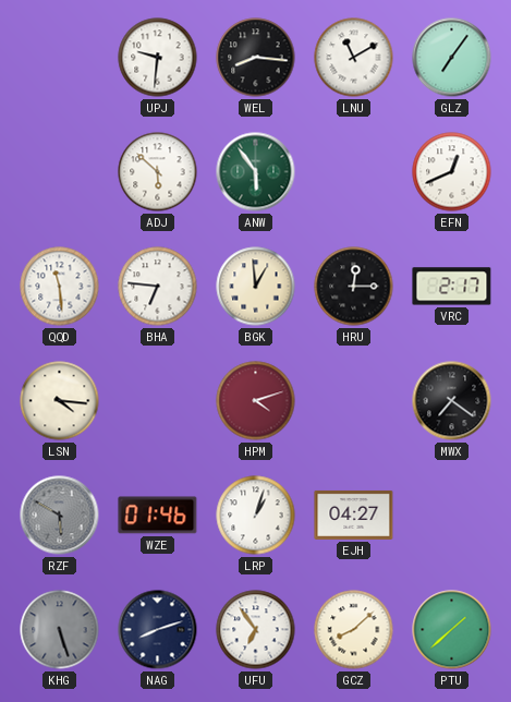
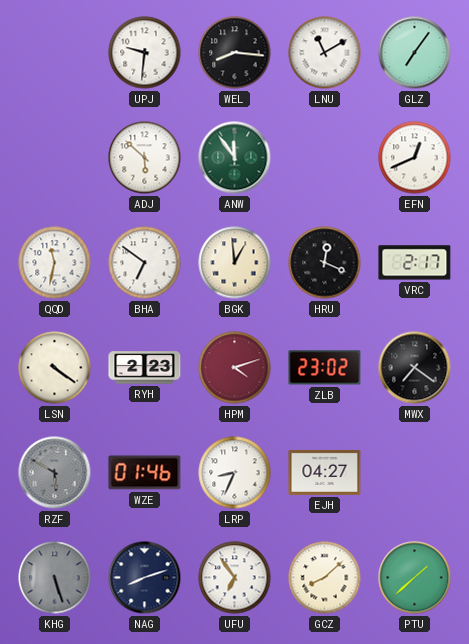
ANW: 5:54 -> 11:54
QQD: 11:29 -> 11:32
BHA: 6:46 -> 6:51
HRU: 12:15 -> 12:19
LSN: 4:16 -> 4:21
RYH: none -> 2:23
ZLB: none -> 23:02
LRP: 1:03 -> 8:34
